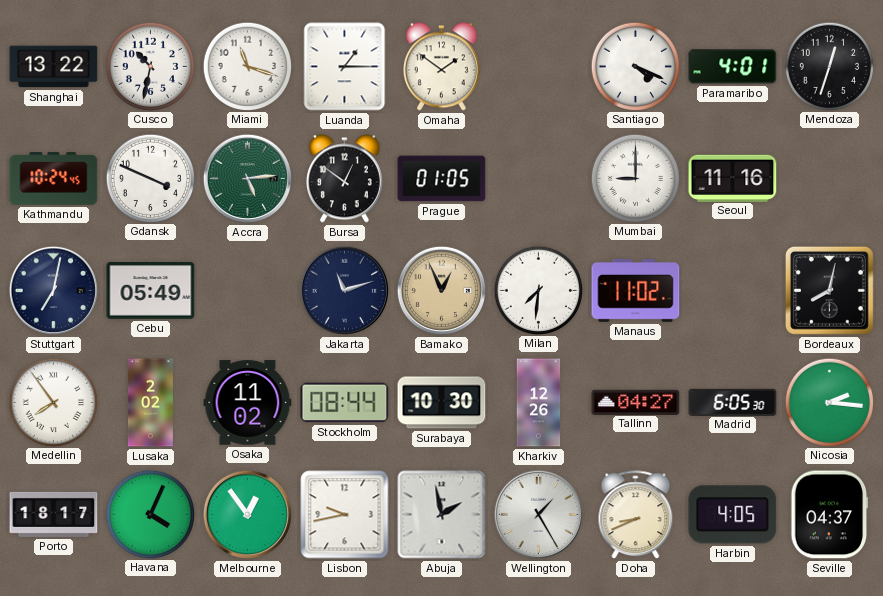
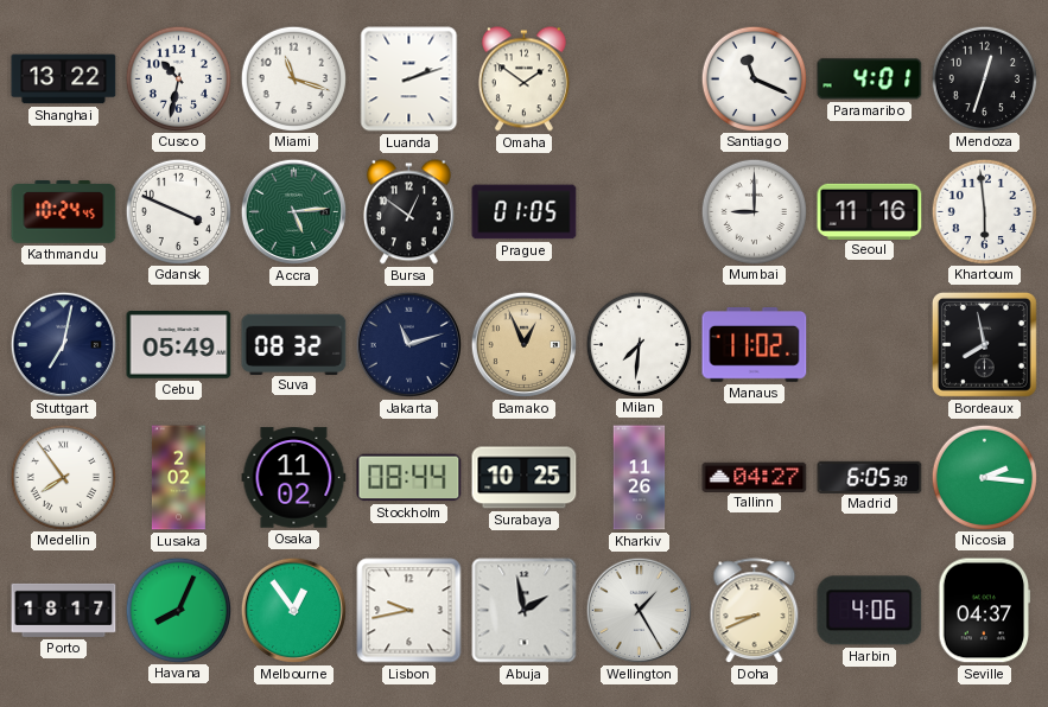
Luanda: 1:15 -> 2:12
Santiago: 4:19 -> 11:19
Khartoum: none -> 5:59
Suva: none -> 08:32
Bordeaux: 8:02 -> 7:58
Surabaya: 10:30 -> 10:25
Kharkiv: 12:26 -> 11:26
Havana: 4:04 -> 8:04
Harbin: 4:05 -> 4:06
